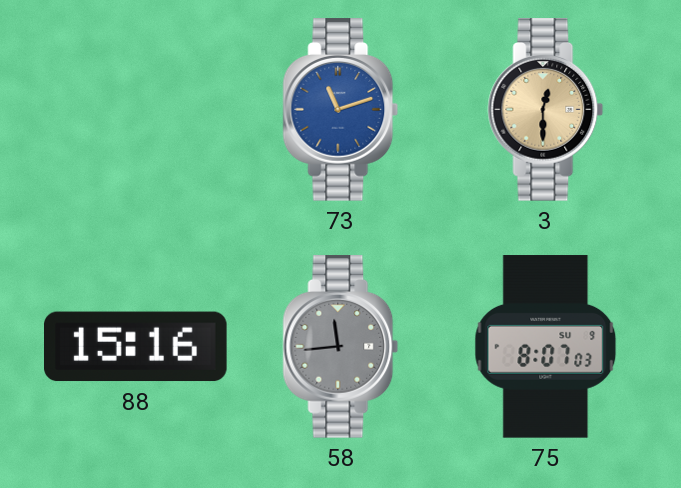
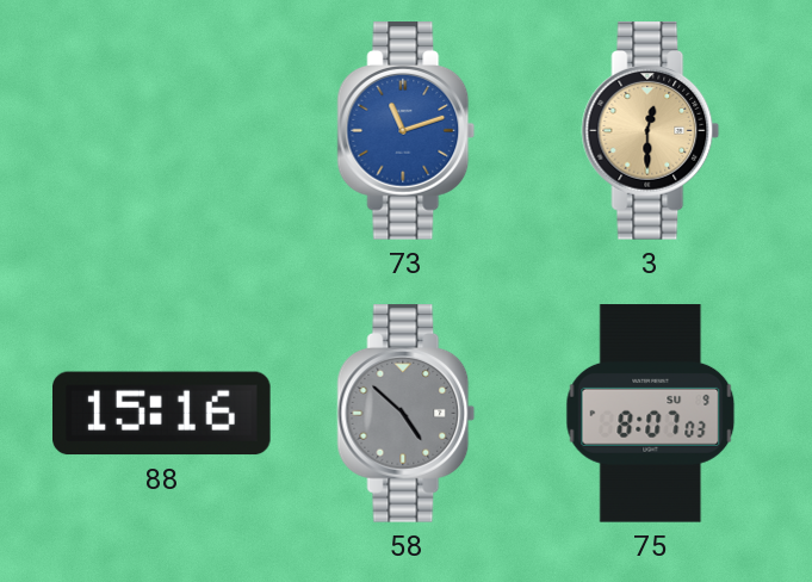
58: 11:44 -> 4:52
